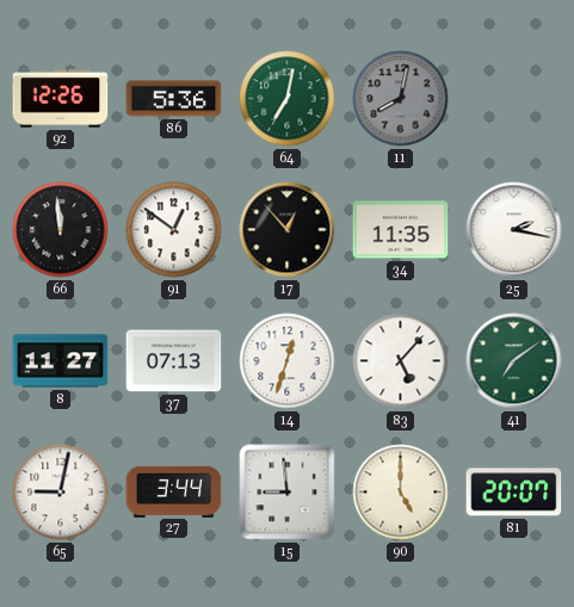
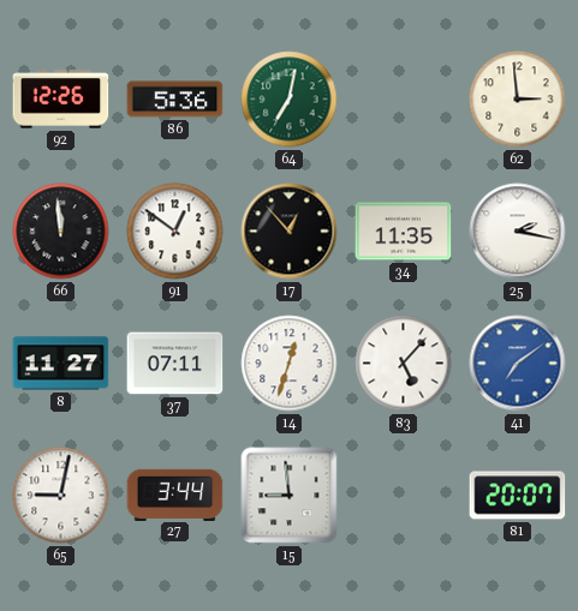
11: 8:02 -> none
62: none -> 2:59
37: 07:13 -> 07:11
41 dial: green -> blue
90: 5:00 -> none
